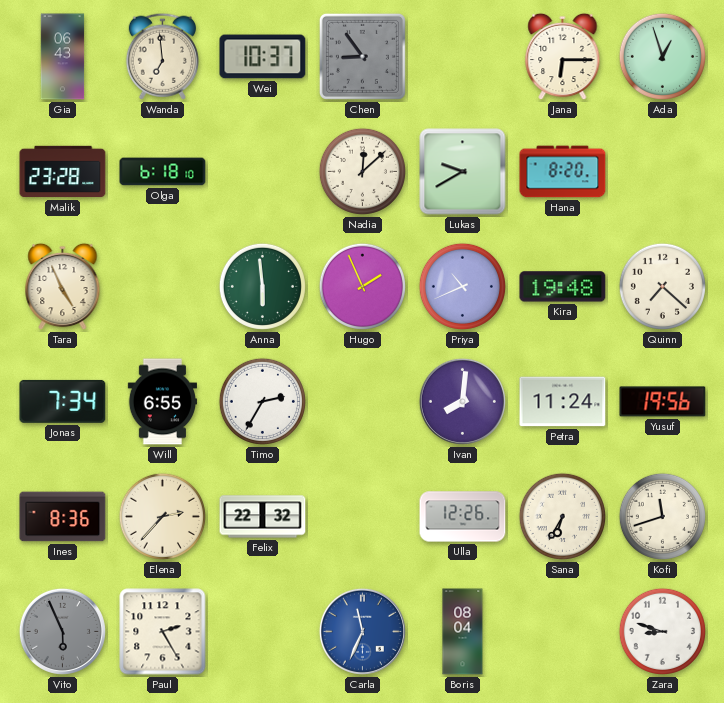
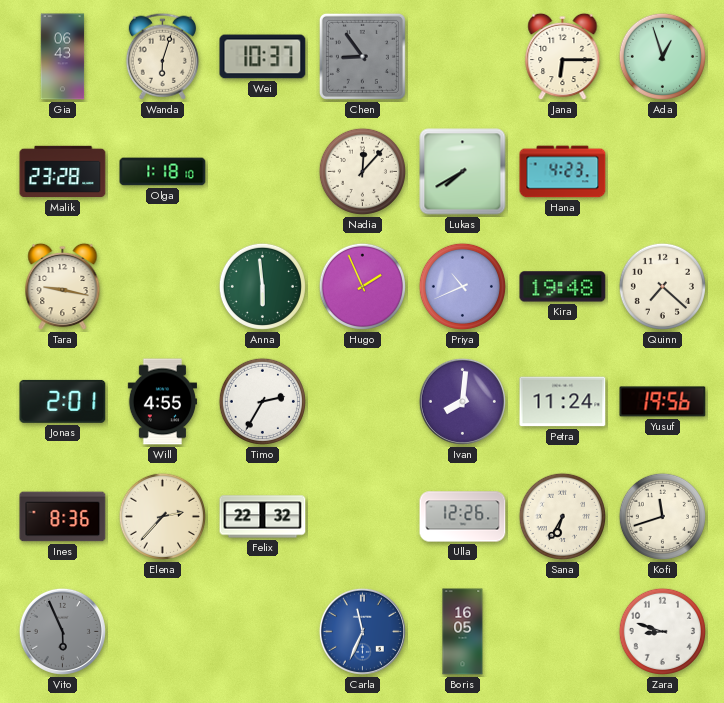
Wanda: 6:59 -> 6:03
Olga: 6:18 -> 1:18
Nadia: 12:08 -> 12:07
Lukas: 9:40 -> 7:40
Hana: 8:20 -> 4:23
Tara: 4:56 -> 9:17
Jonas: 7:34 -> 2:01
Will: 6:55 -> 4:55
Paul: 2:25 -> none
Boris: 08:04 -> 16:05
